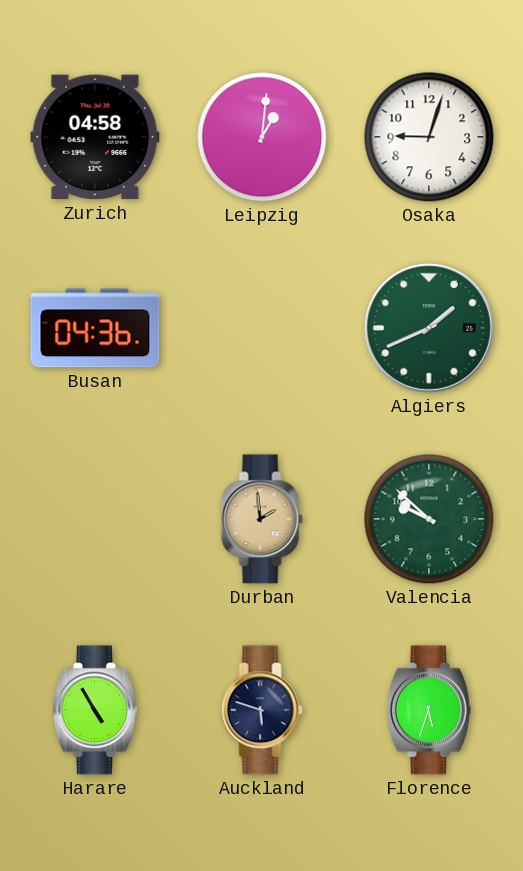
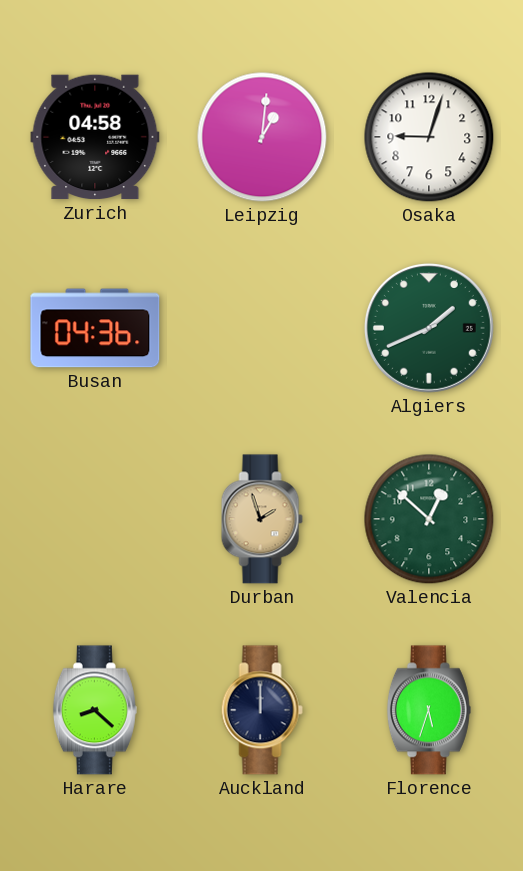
Durban: 1:59 -> 1:57
Valencia: 9:52 -> 12:52
Harare: 4:55 -> 8:22
Auckland: 5:48 -> 12:00
